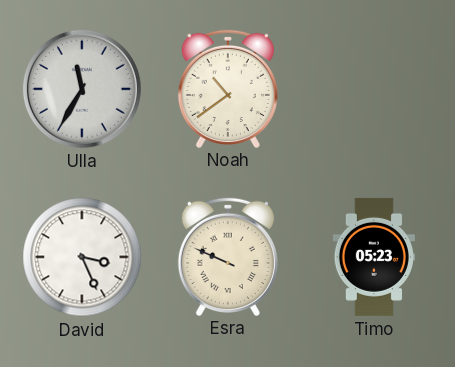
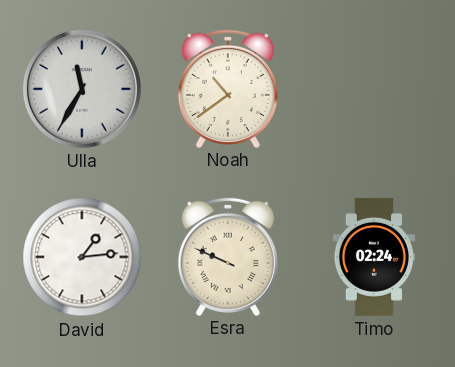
David: 3:26 -> 1:14
Timo: 05:23 -> 02:24
